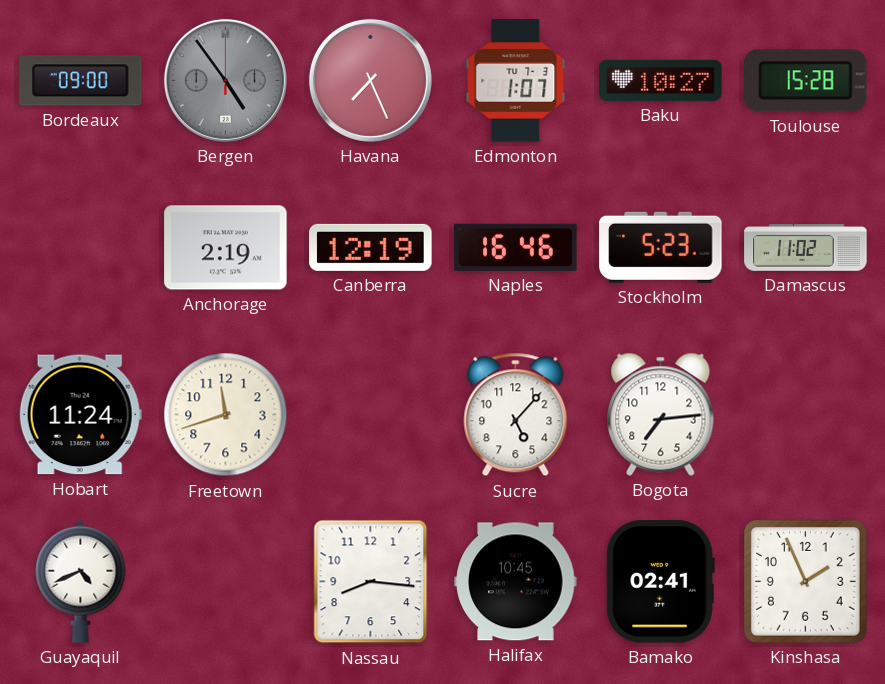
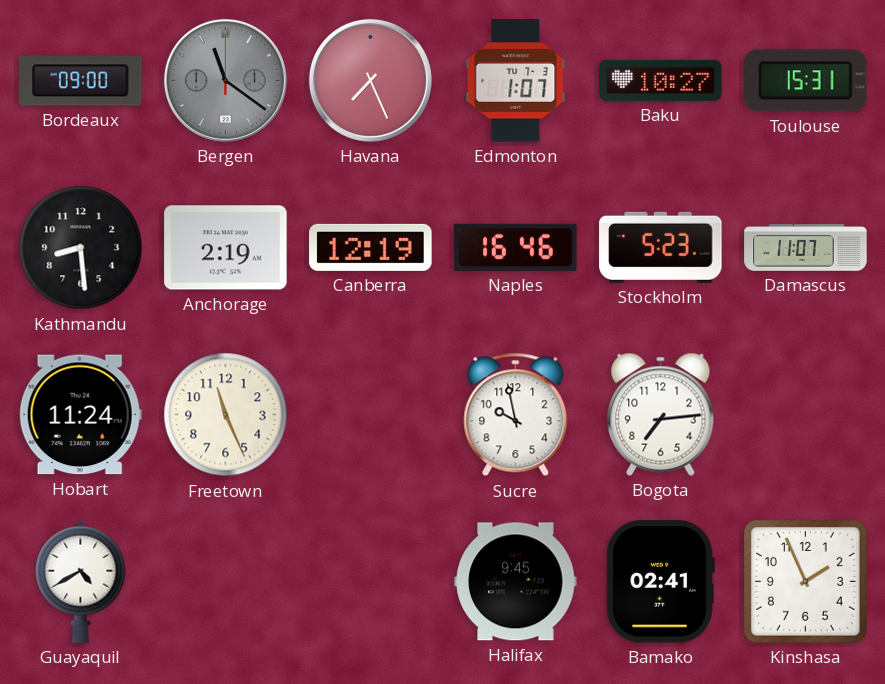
Bergen: 4:54 -> 11:21
Toulouse: 15:28 -> 15:31
Kathmandu: none -> 8:29
Damascus: 11:02 -> 11:07
Freetown: 11:42 -> 11:26
Sucre: 5:07 -> 9:58
Guayaquil: 4:41 -> 4:40
Nassau: 8:16 -> none
Halifax: 10:45 -> 9:45
